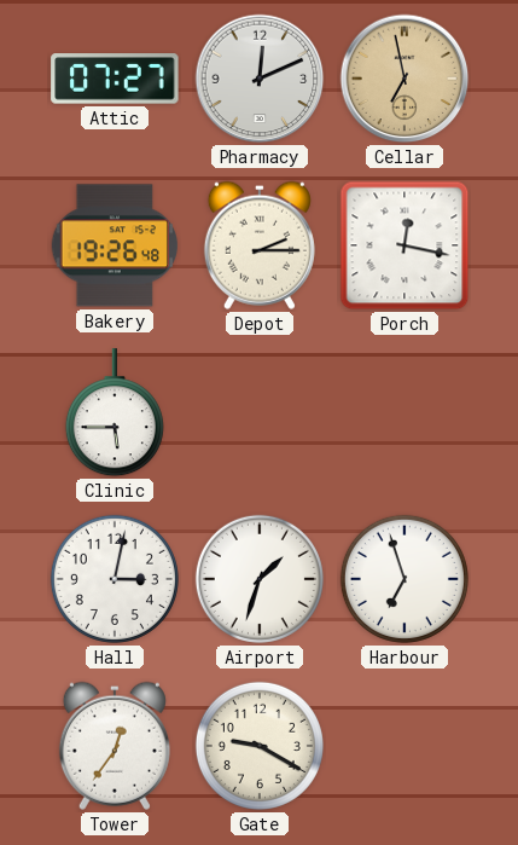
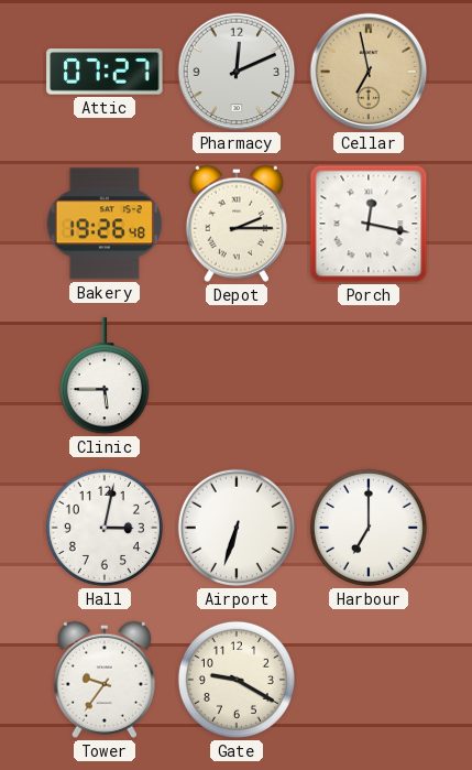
Airport: 1:33 -> 6:33
Harbour: 6:57 -> 7:00
Tower: 12:36 -> 9:36
